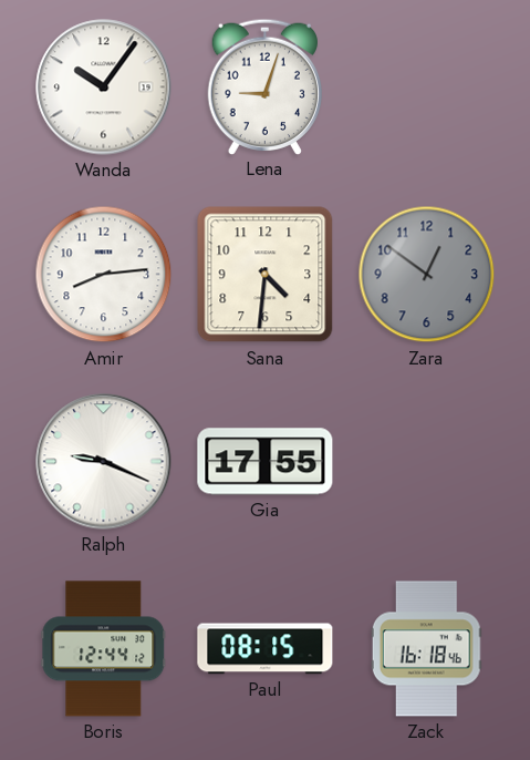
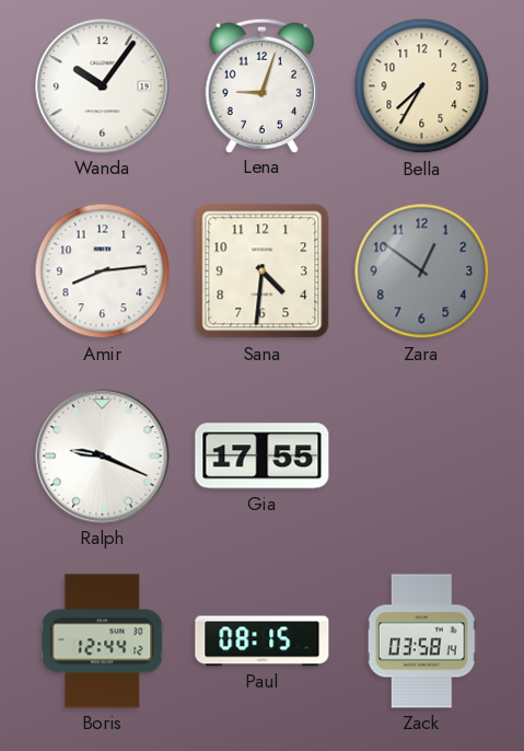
Bella: none -> 7:35
Zack: 16:18 -> 03:58
